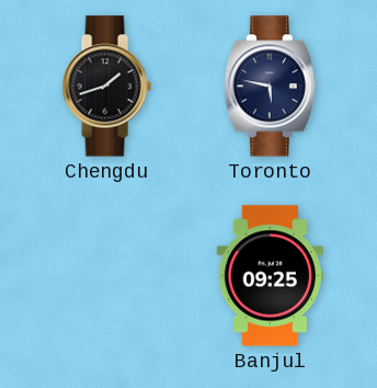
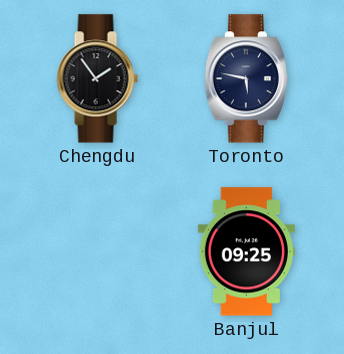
Chengdu: 1:42 -> 1:54
